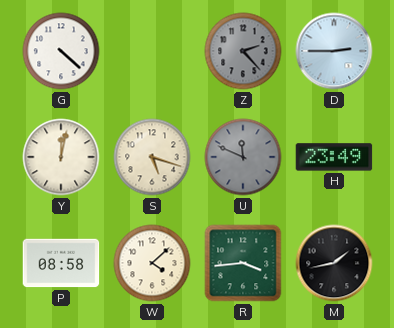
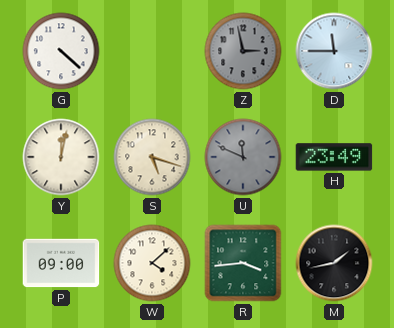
Z: 2:23 -> 2:58
D: 2:45 -> 11:45
P: 08:58 -> 09:00
